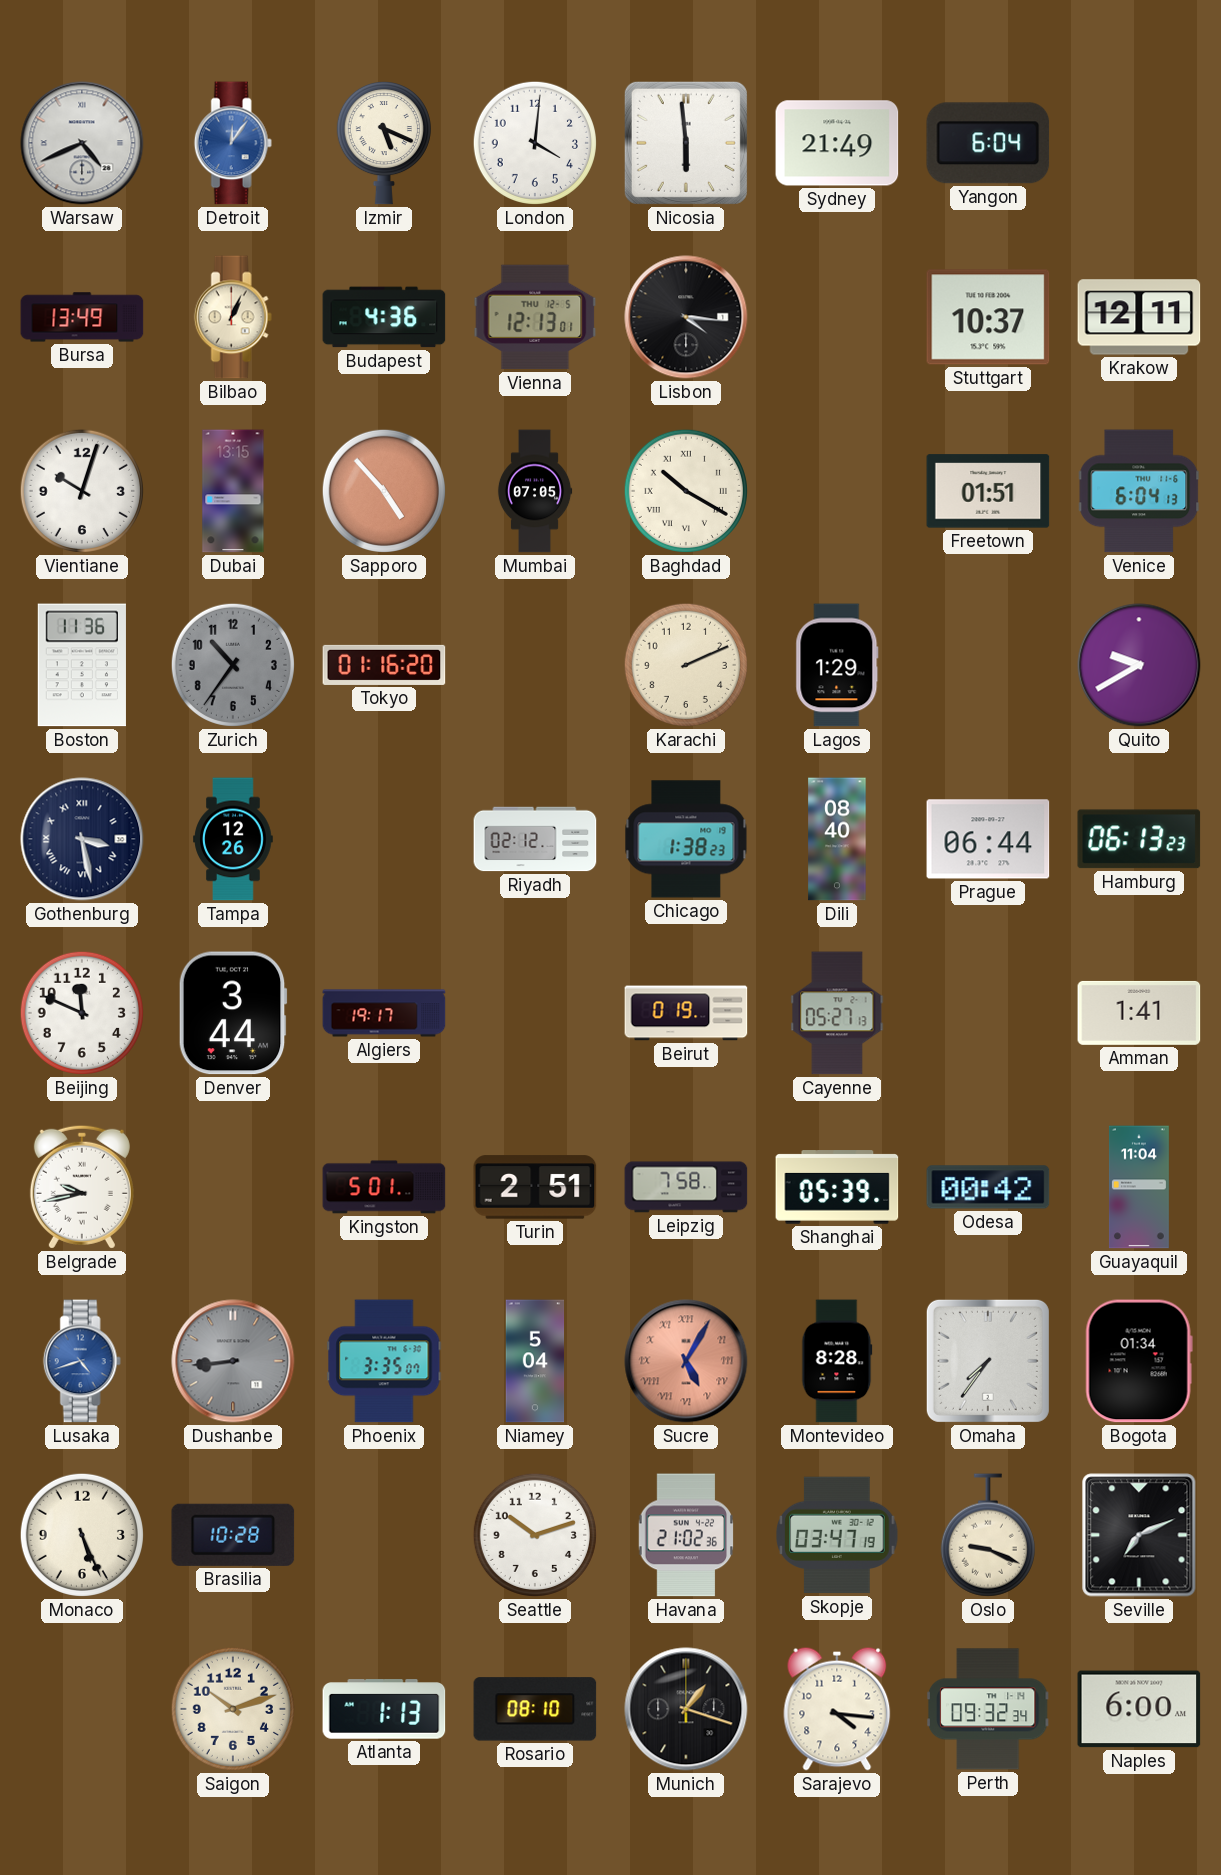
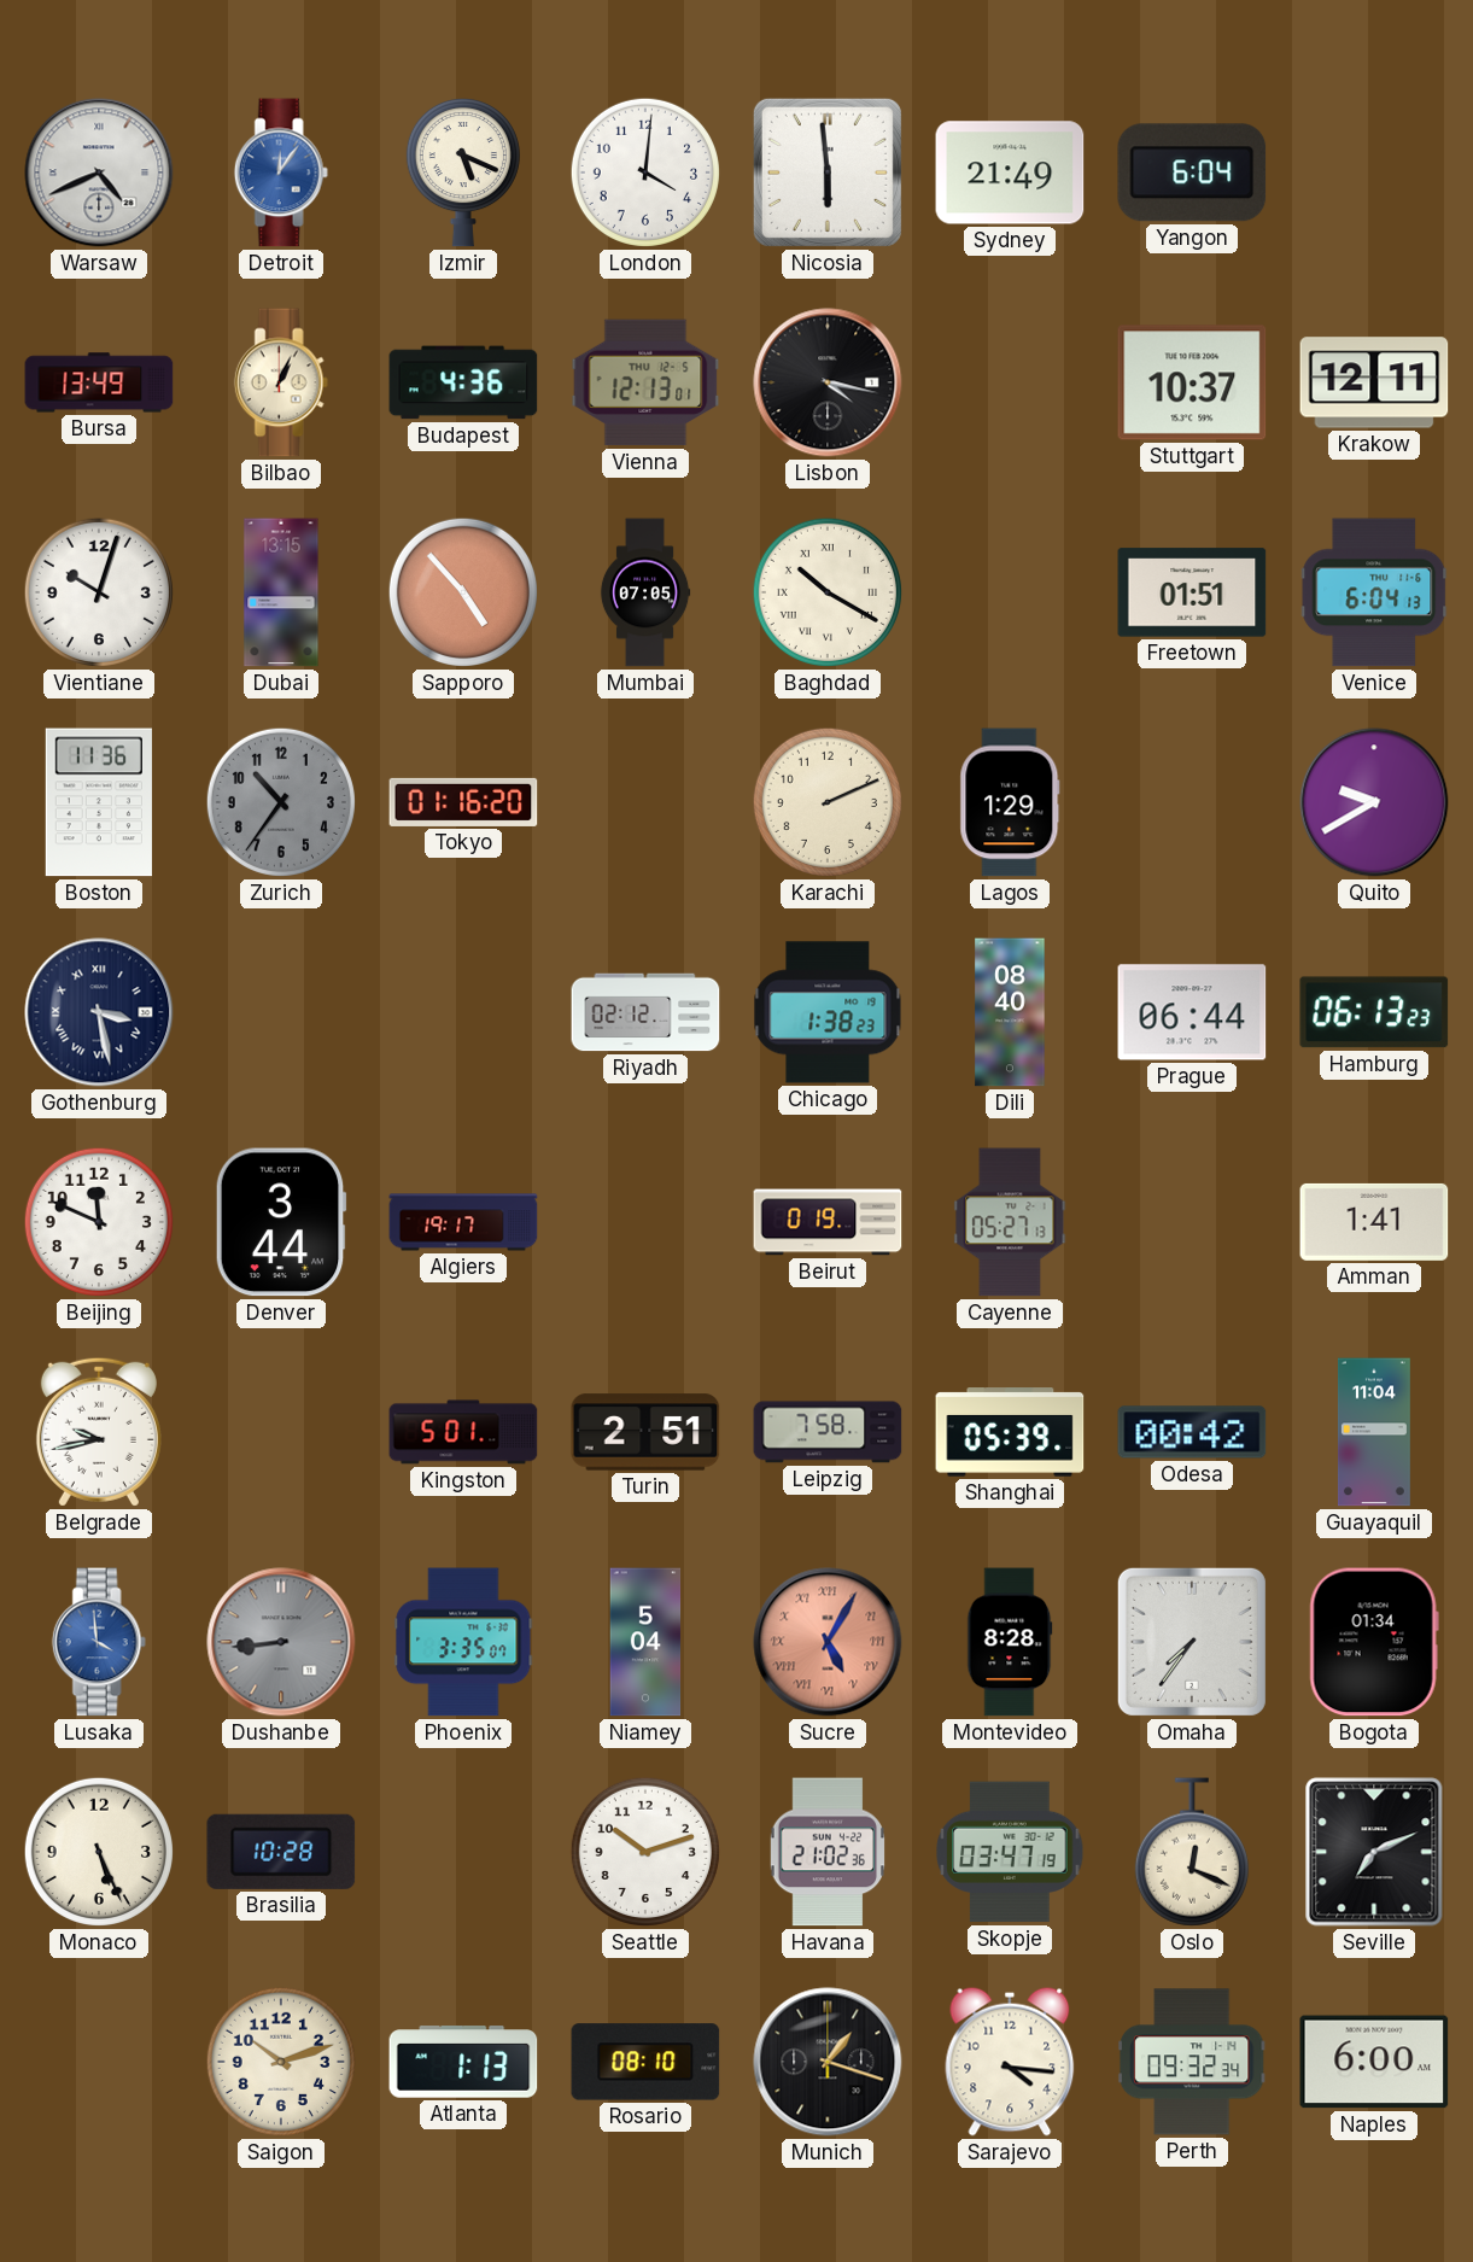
Lisbon: 4:16 -> 4:17
Tampa: 12:26 -> none
Lusaka: 4:42 -> 3:59
Oslo: 9:19 -> 12:19
